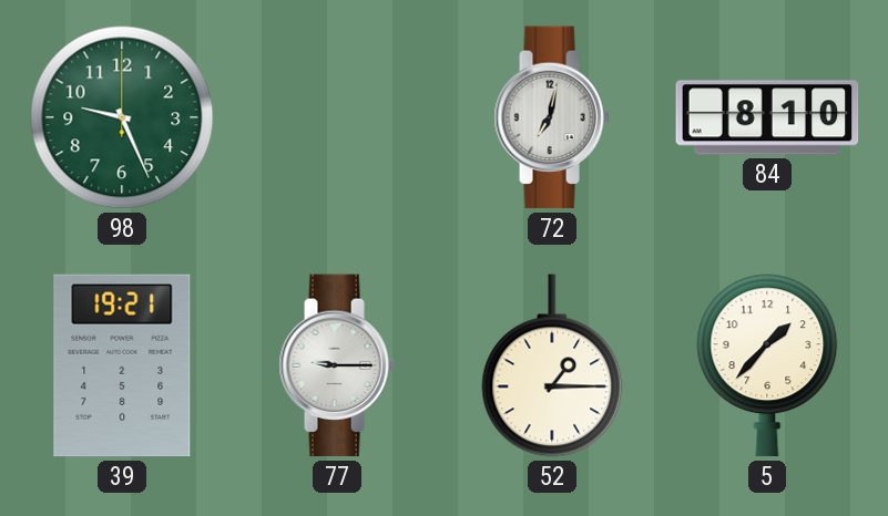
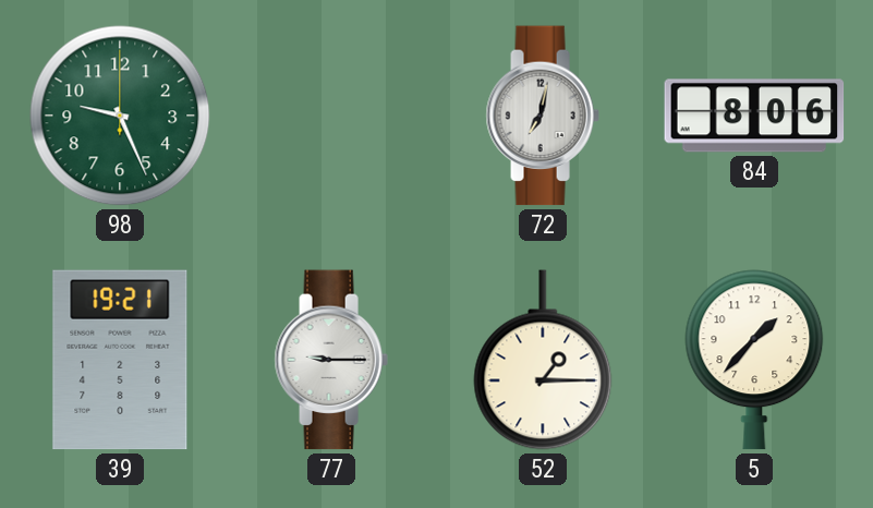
84: 8:10 -> 8:06
